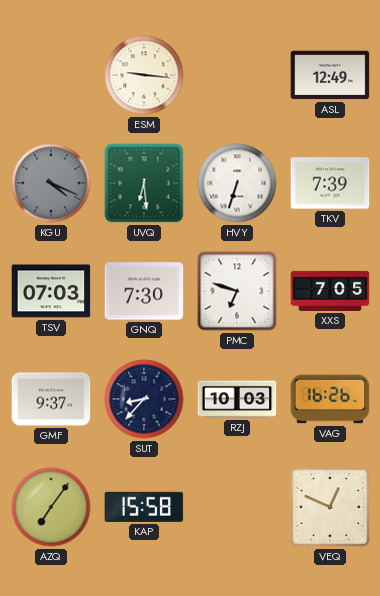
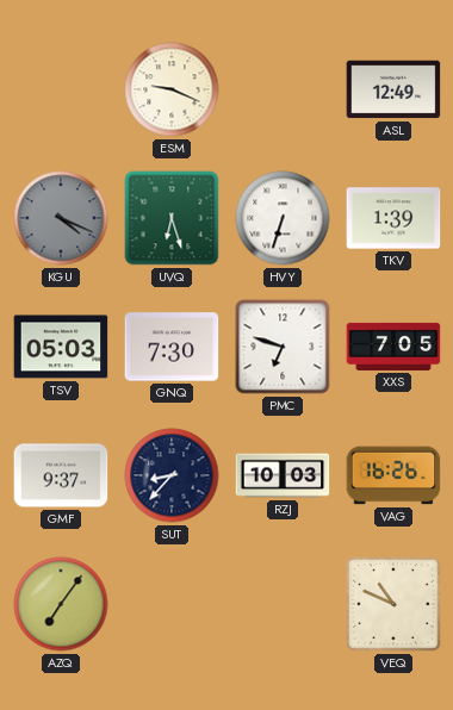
ESM: 9:16 -> 9:19
UVQ: 6:29 -> 6:27
TKV: 7:39 -> 1:39
TSV: 07:03 -> 05:03
KAP: 15:58 -> none
VEQ: 12:49 -> 10:49
